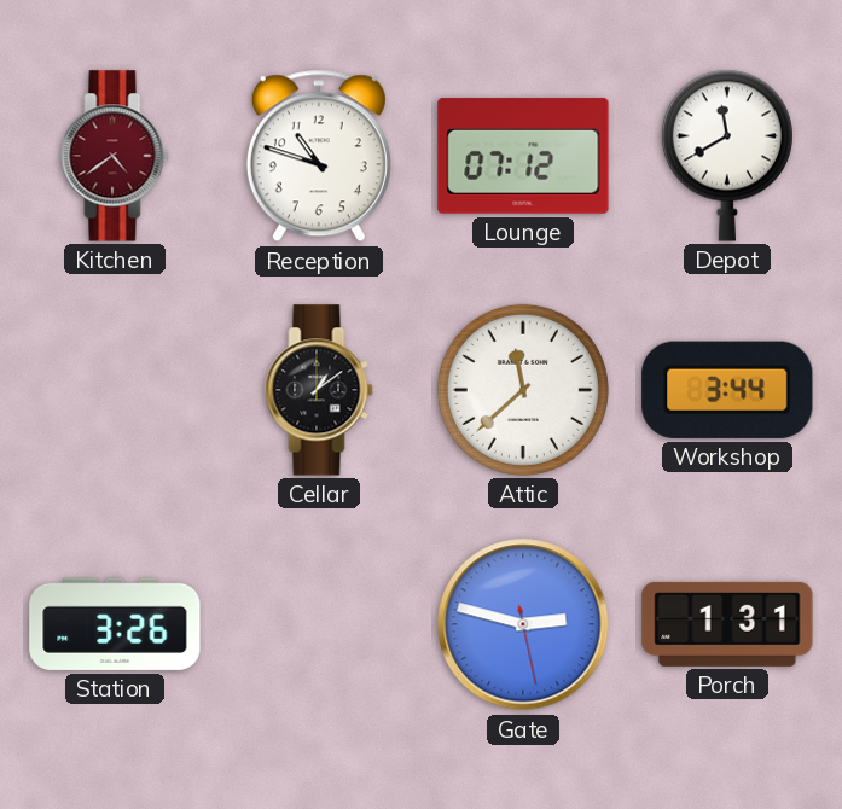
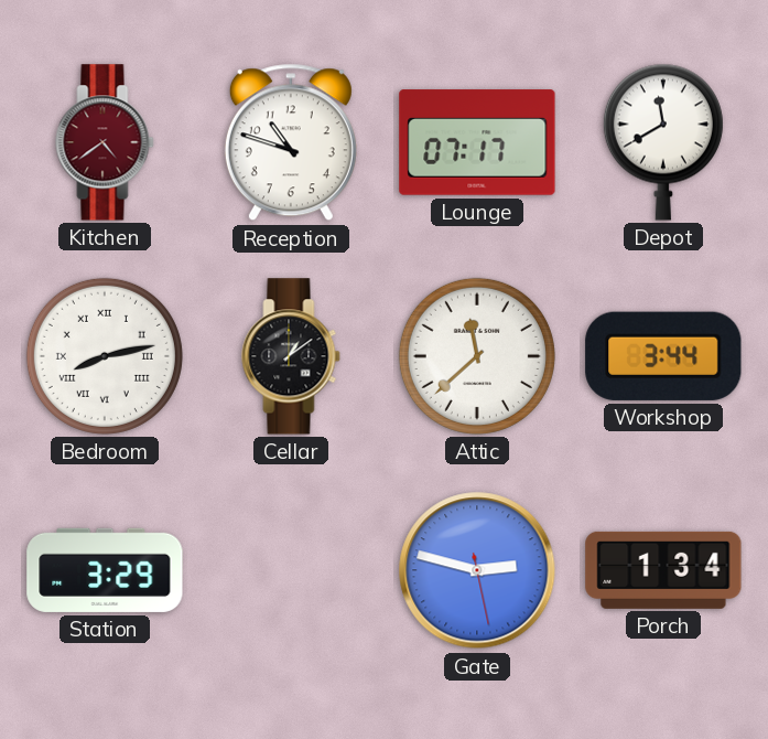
Lounge: 07:12 -> 07:17
Bedroom: none -> 8:13
Station: 3:26 -> 3:29
Porch: 1:31 -> 1:34
